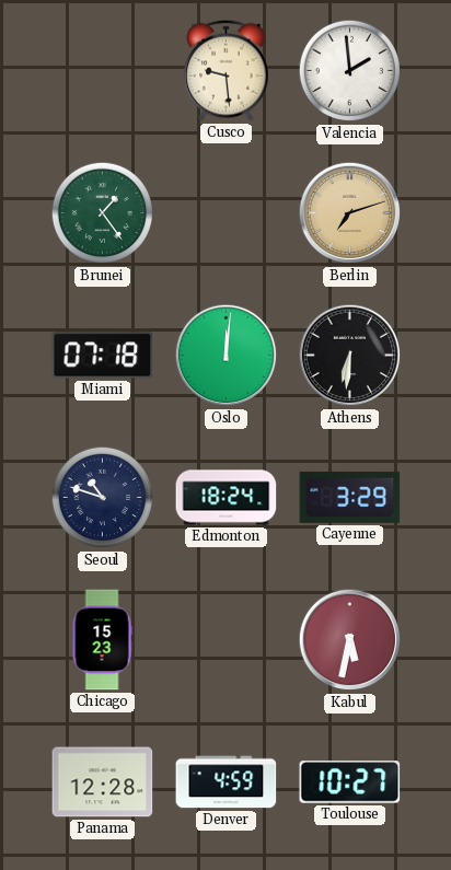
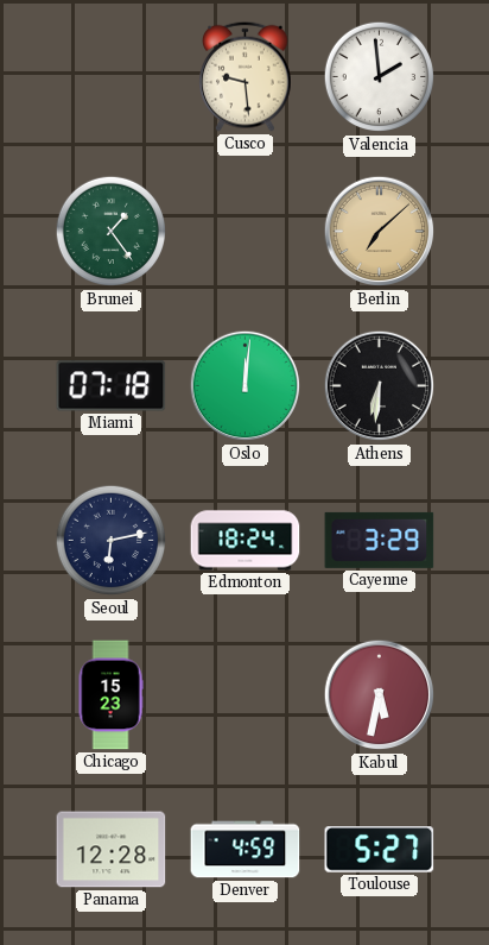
Berlin: 7:12 -> 7:08
Seoul: 10:48 -> 6:13
Toulouse: 10:27 -> 5:27
